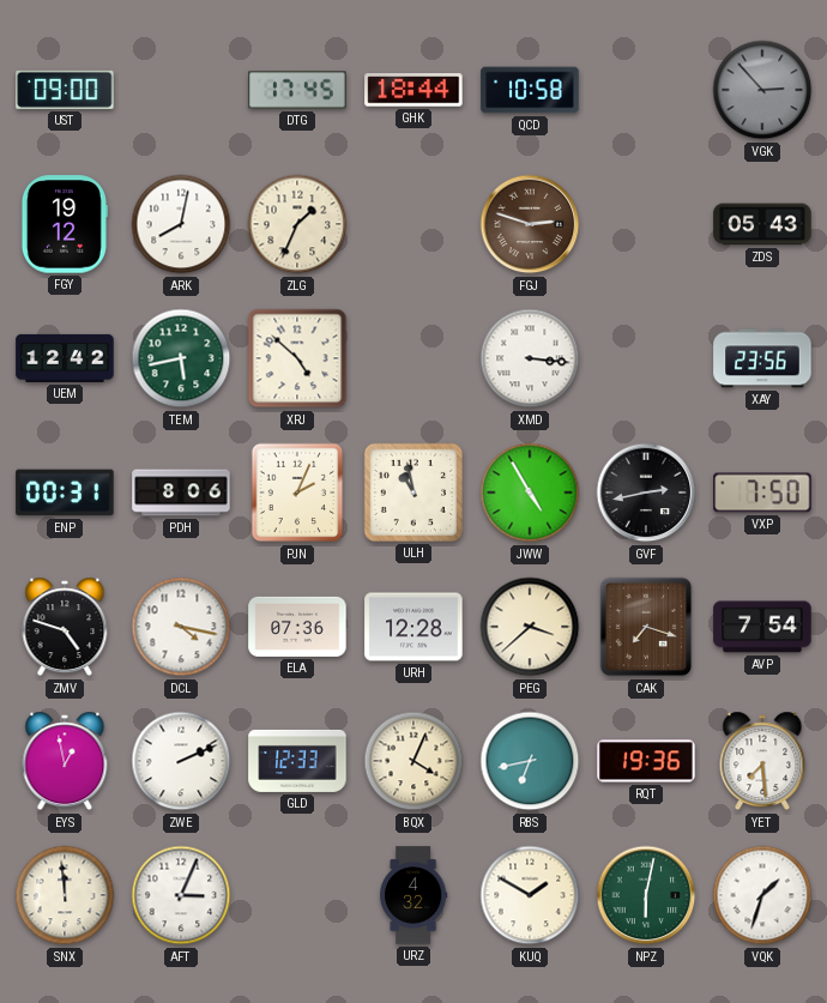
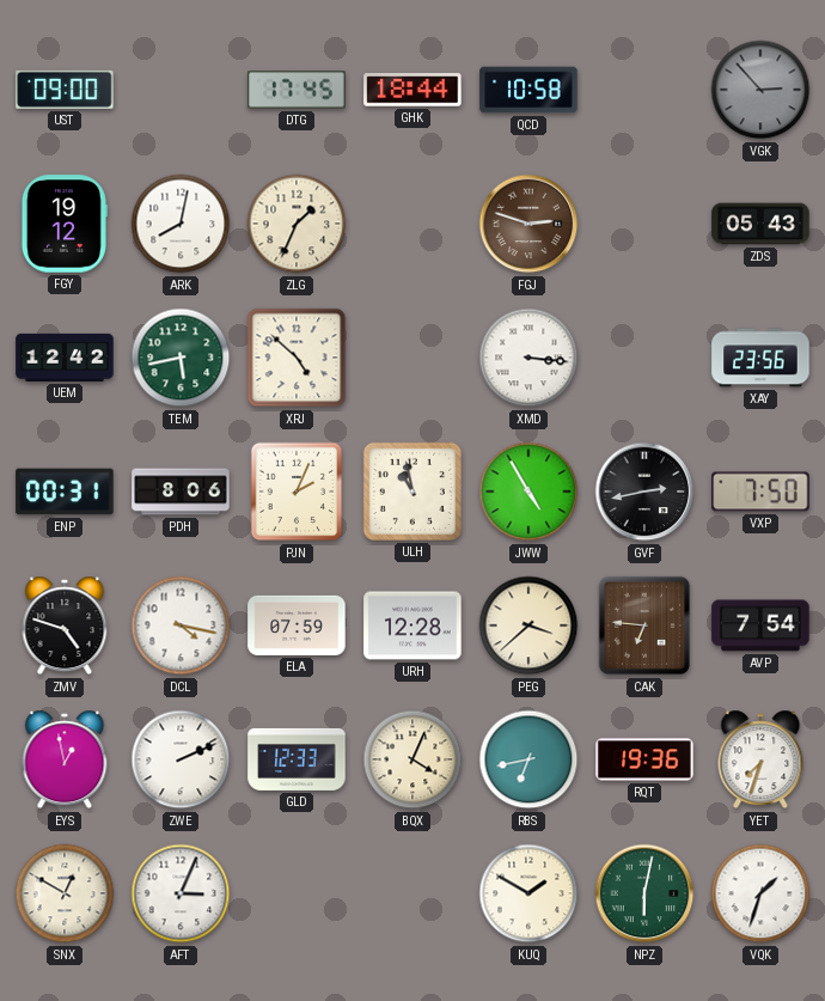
ELA: 07:36 -> 07:59
CAK: 7:18 -> 6:46
YET: 7:29 -> 7:33
SNX: 11:59 -> 12:50
URZ: 4:32 -> none
